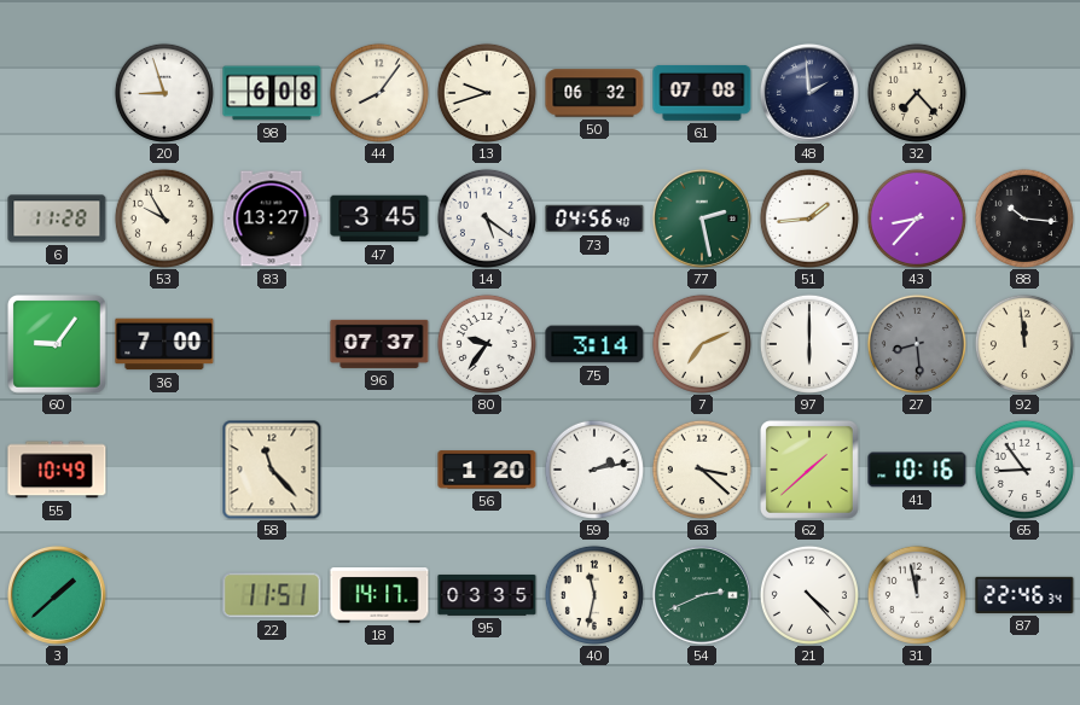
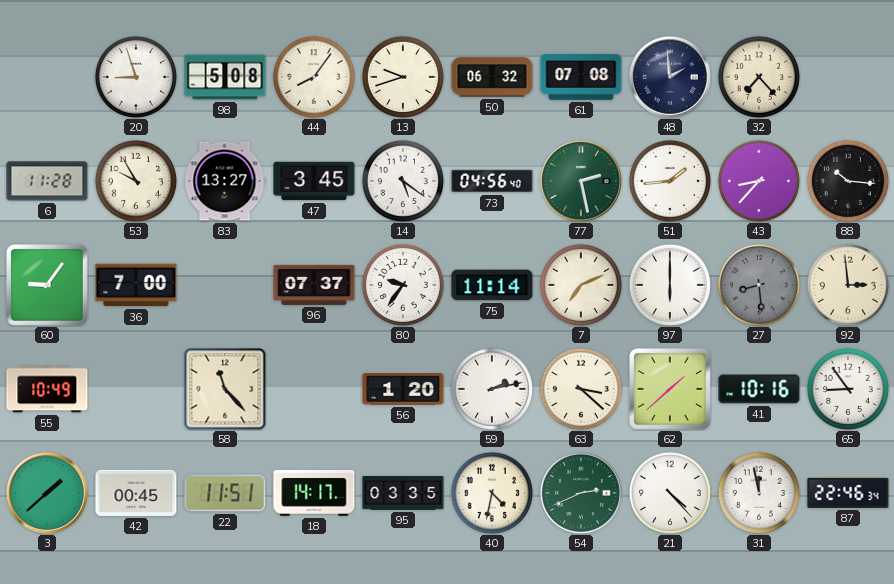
98: 6:08 -> 5:08
75: 3:14 -> 11:14
92: 11:59 -> 2:59
42: none -> 00:45
40: 11:32 -> 4:32
